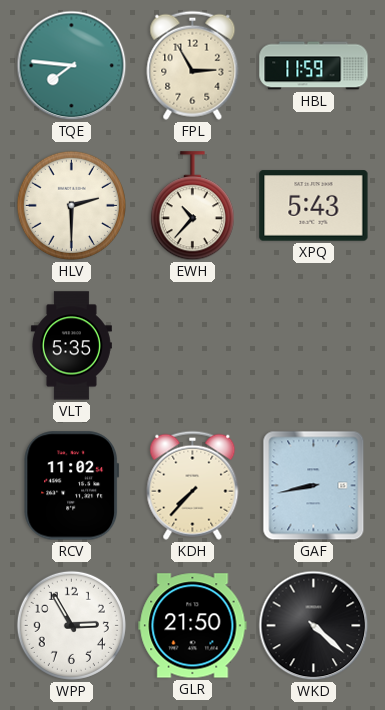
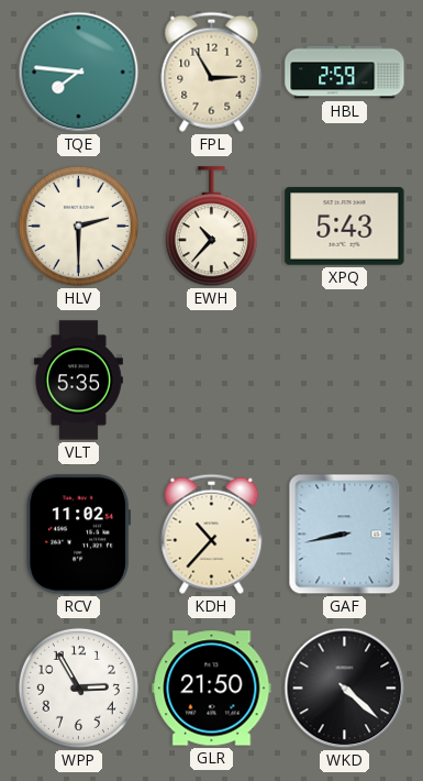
HBL: 11:59 -> 2:59
KDH: 7:37 -> 10:37
